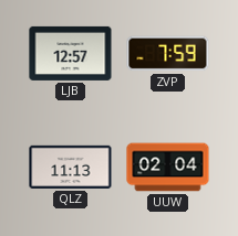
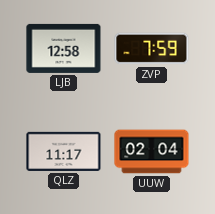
LJB: 12:57 -> 12:58
QLZ: 11:13 -> 11:17
